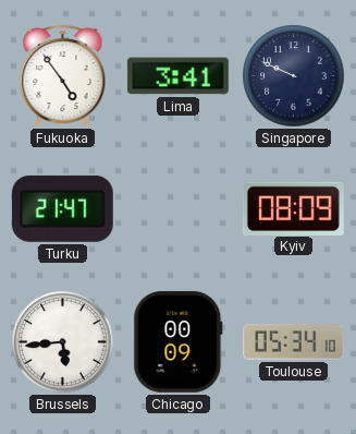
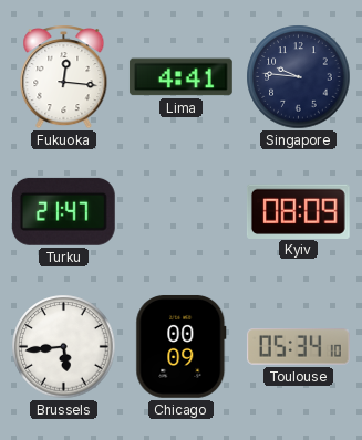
Fukuoka: 4:54 -> 12:16
Lima: 3:41 -> 4:41
Singapore: 9:49 -> 9:46
